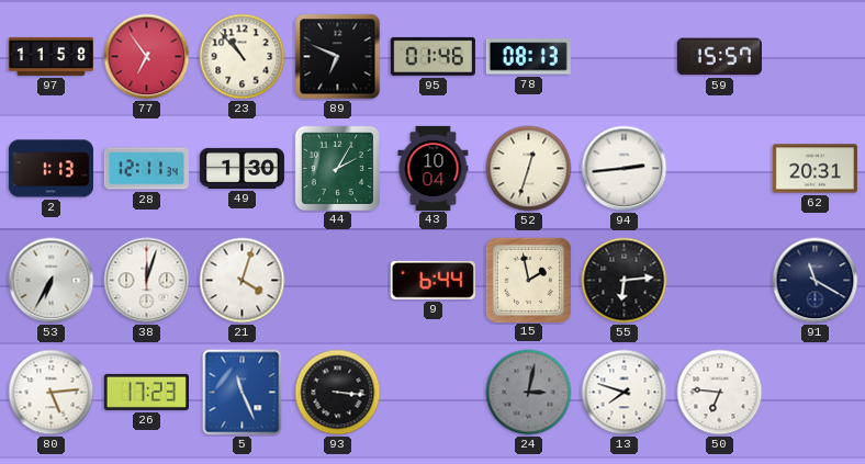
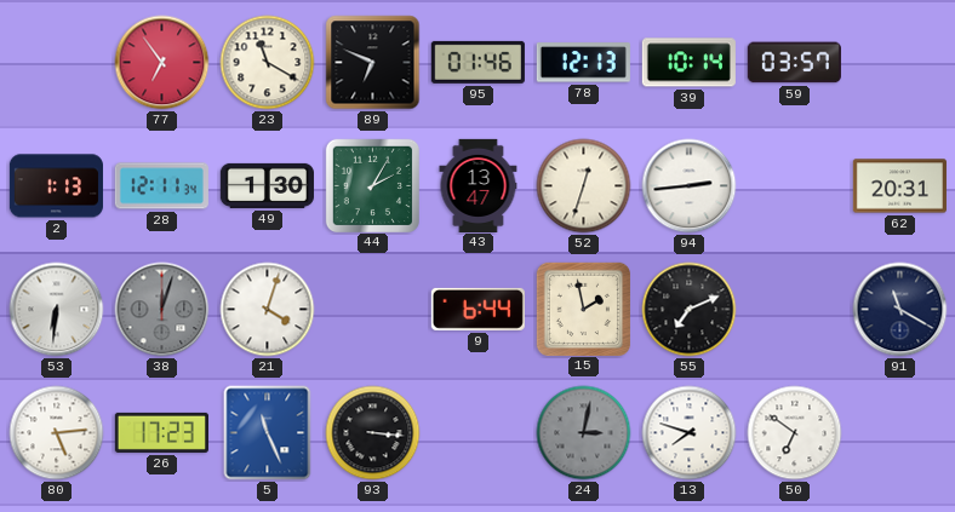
97: 11:58 -> none
23: 10:53 -> 11:20
78: 08:13 -> 12:13
39: none -> 10:14
59: 15:57 -> 03:57
43: 10:04 -> 13:47
53: 6:35 -> 6:31
38 dial: white -> grey
55: 6:14 -> 7:11
50: 6:46 -> 6:51
